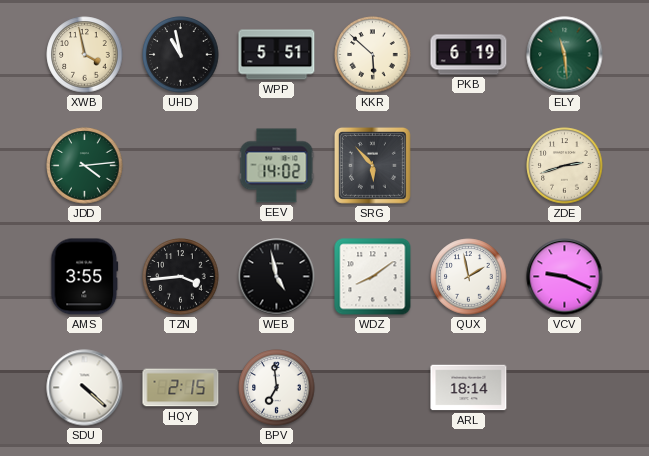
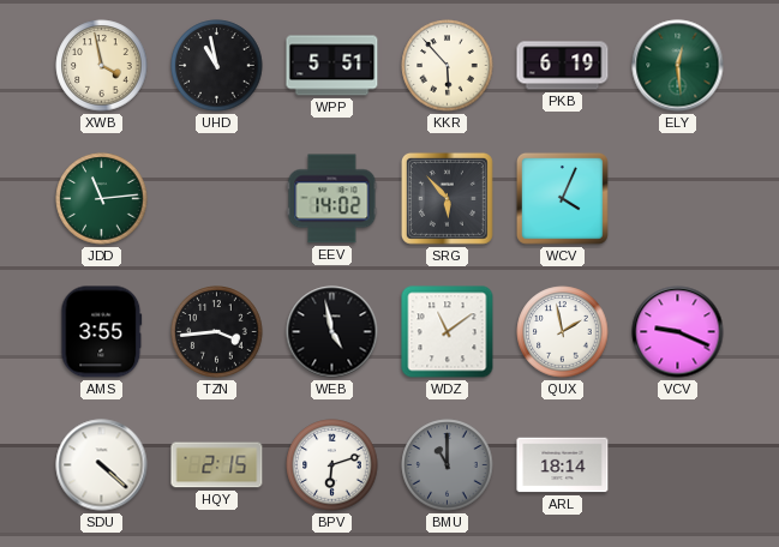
KKR: 5:52 -> 5:53
ELY: 11:29 -> 12:29
JDD: 4:14 -> 11:14
WCV: none -> 4:04
ZDE: 2:42 -> none
WDZ: 8:09 -> 11:09
BPV: 6:59 -> 6:12
BMU: none -> 11:00
